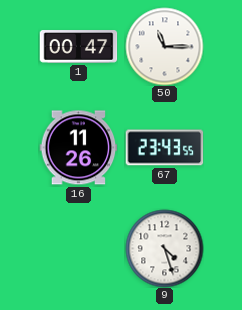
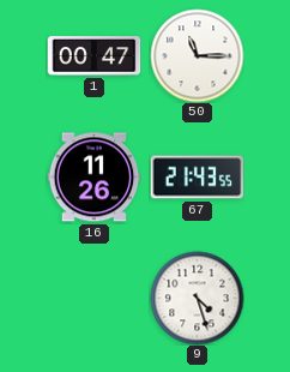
67: 23:43 -> 21:43
